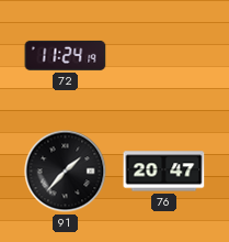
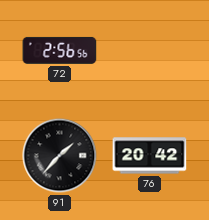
72: 11:24 -> 2:56
76: 20:47 -> 20:42
